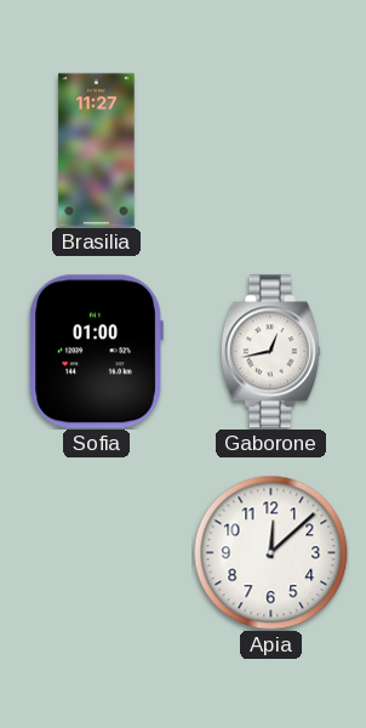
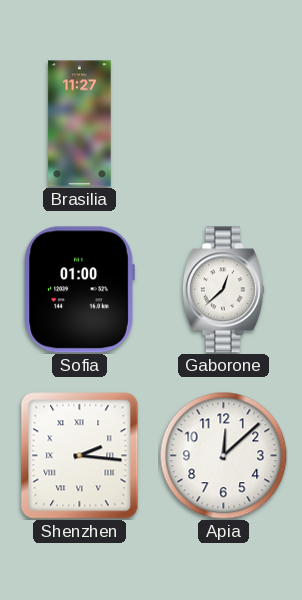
Gaborone: 12:43 -> 12:38
Shenzhen: none -> 2:16
